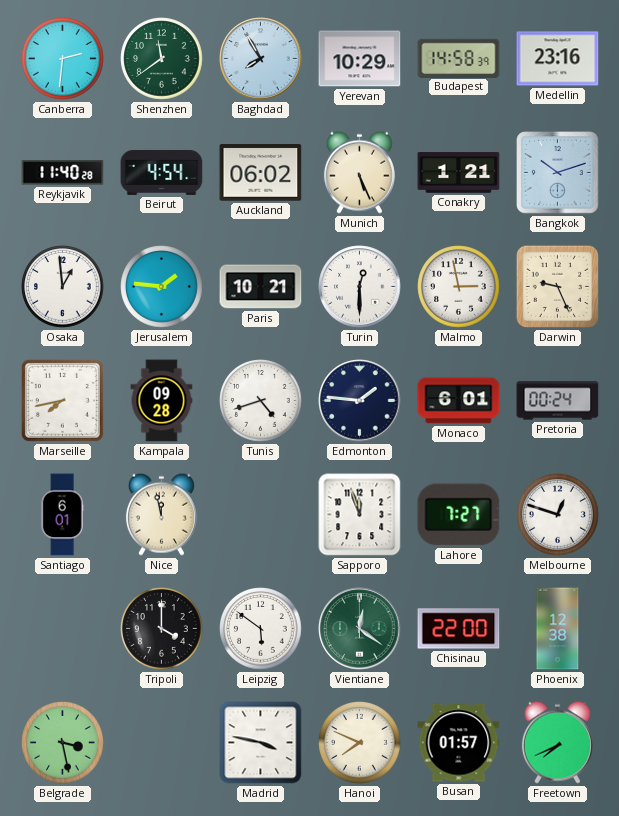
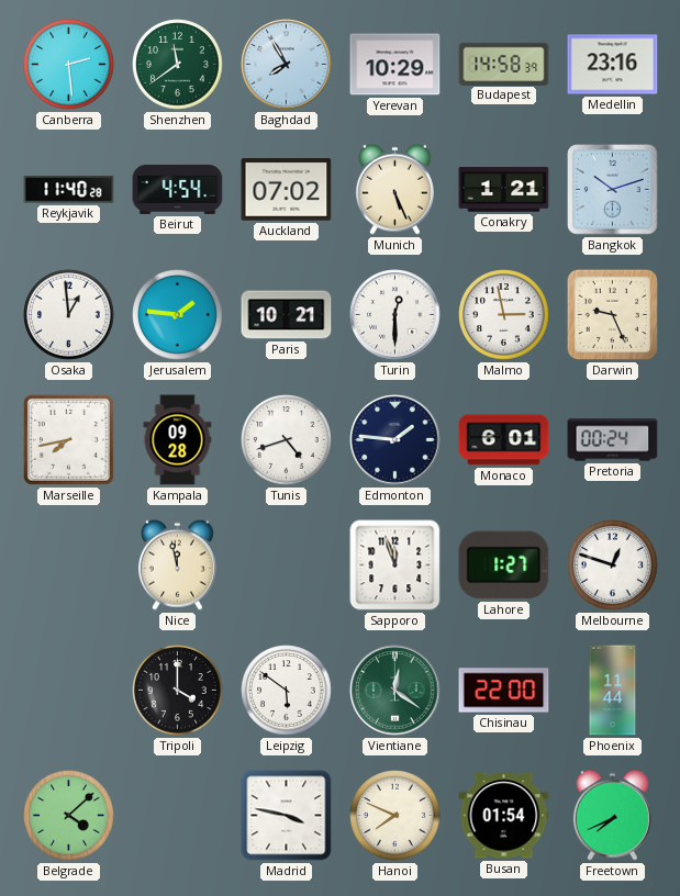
Canberra: 2:31 -> 2:29
Auckland: 06:02 -> 07:02
Santiago: 6:01 -> none
Lahore: 7:27 -> 1:27
Phoenix: 12:38 -> 11:44
Belgrade: 3:28 -> 4:08
Busan: 01:57 -> 01:54
